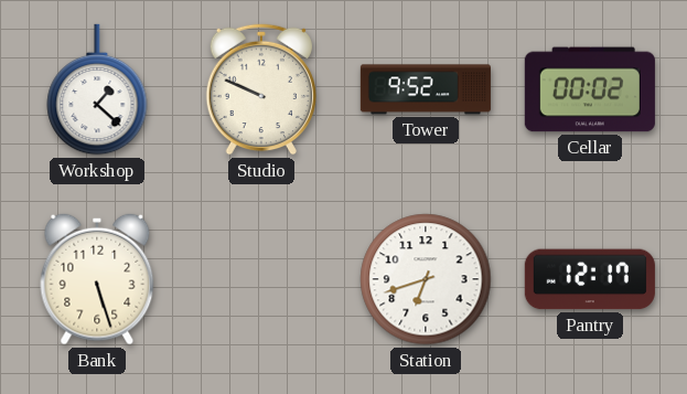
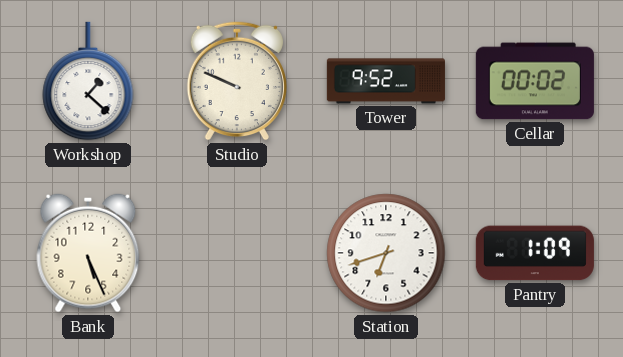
Bank: 5:27 -> 5:26
Pantry: 12:17 -> 1:09
